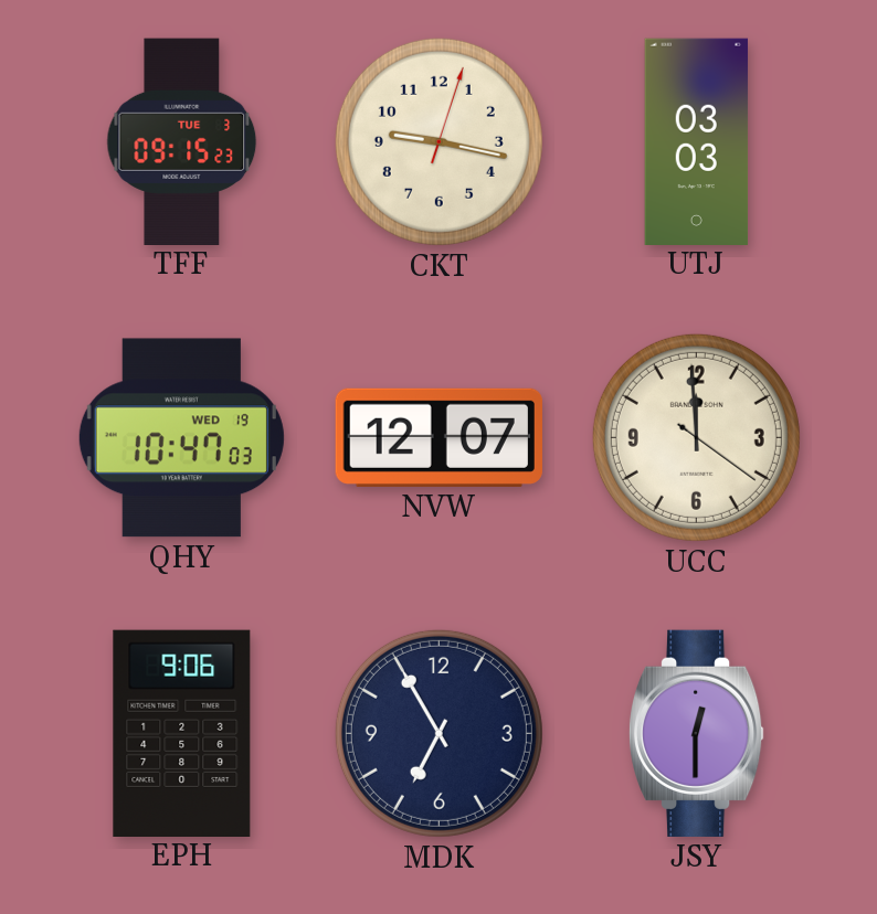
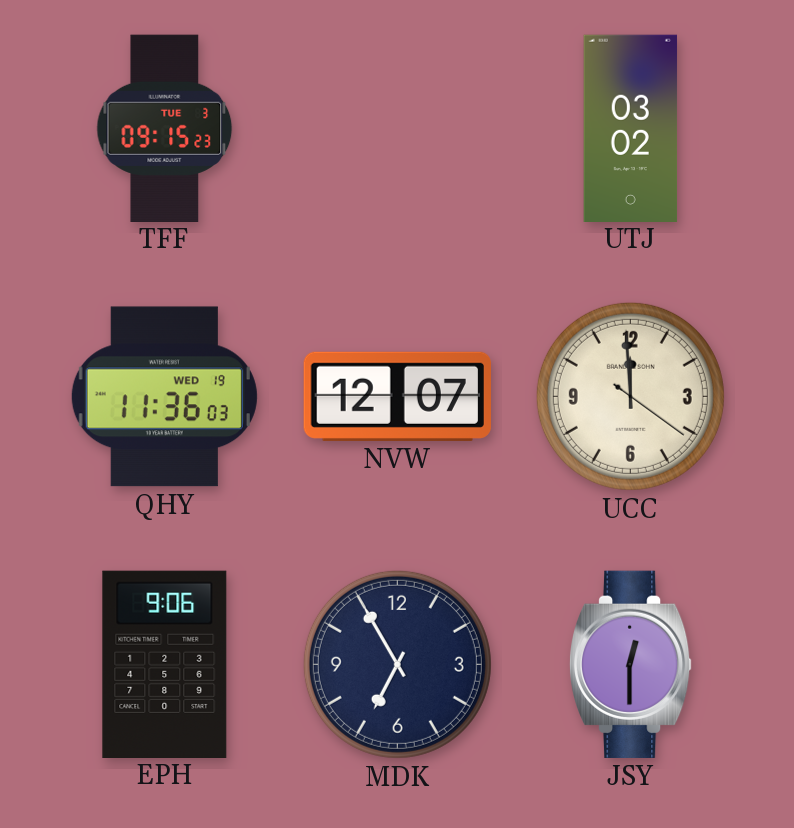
CKT: 9:17 -> none
UTJ: 03:03 -> 03:02
QHY: 10:47 -> 11:36
